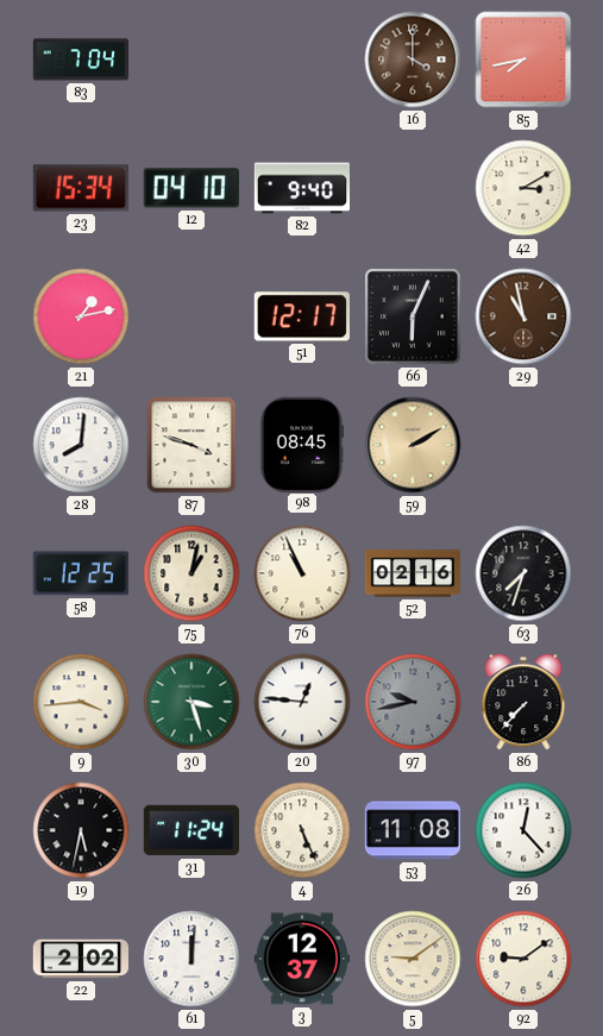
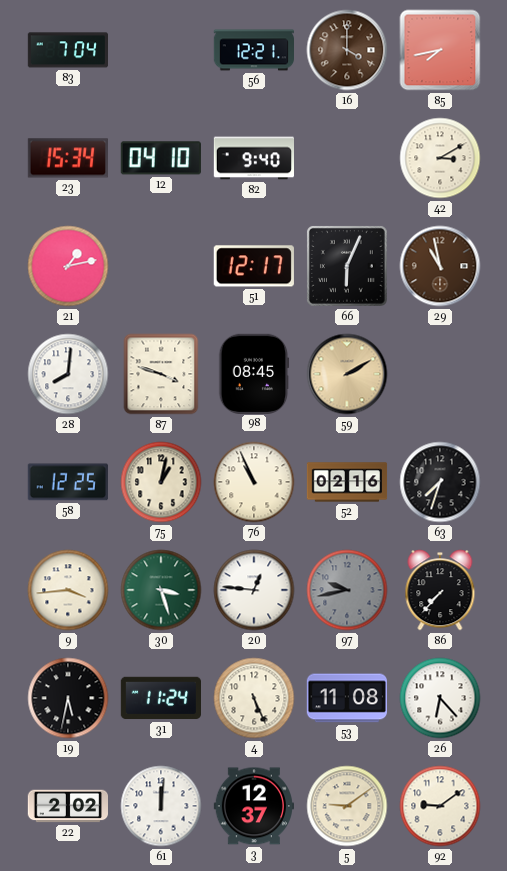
56: none -> 12:21
26: 12:23 -> 6:23
